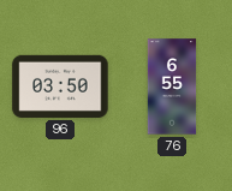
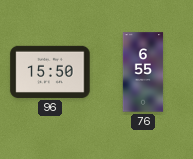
96: 03:50 -> 15:50
